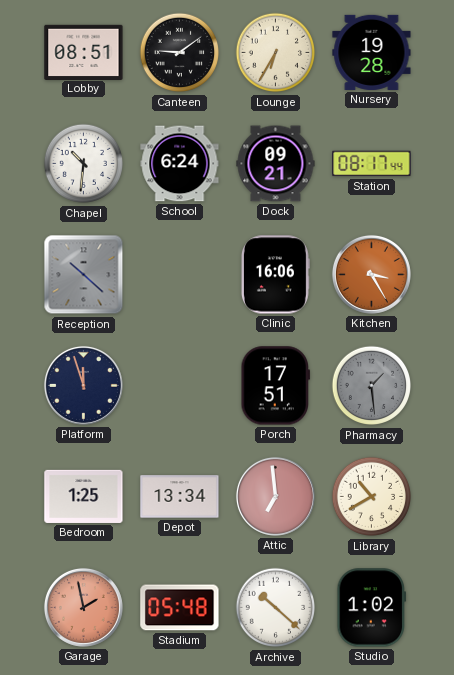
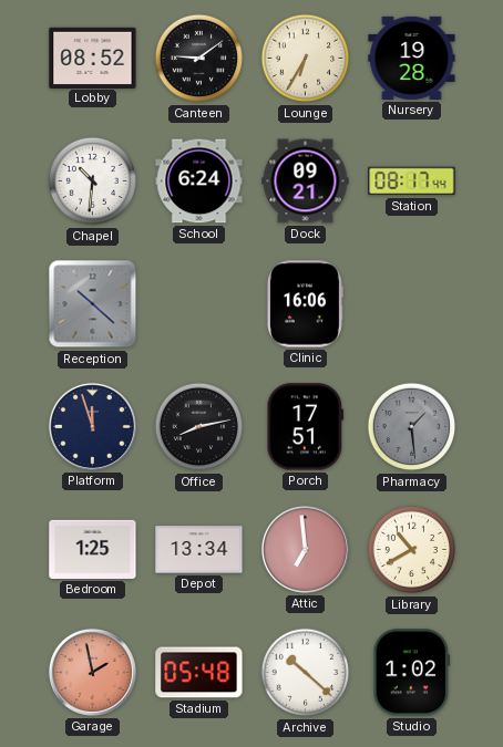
Lobby: 08:51 -> 08:52
Kitchen: 3:25 -> none
Office: none -> 8:13
